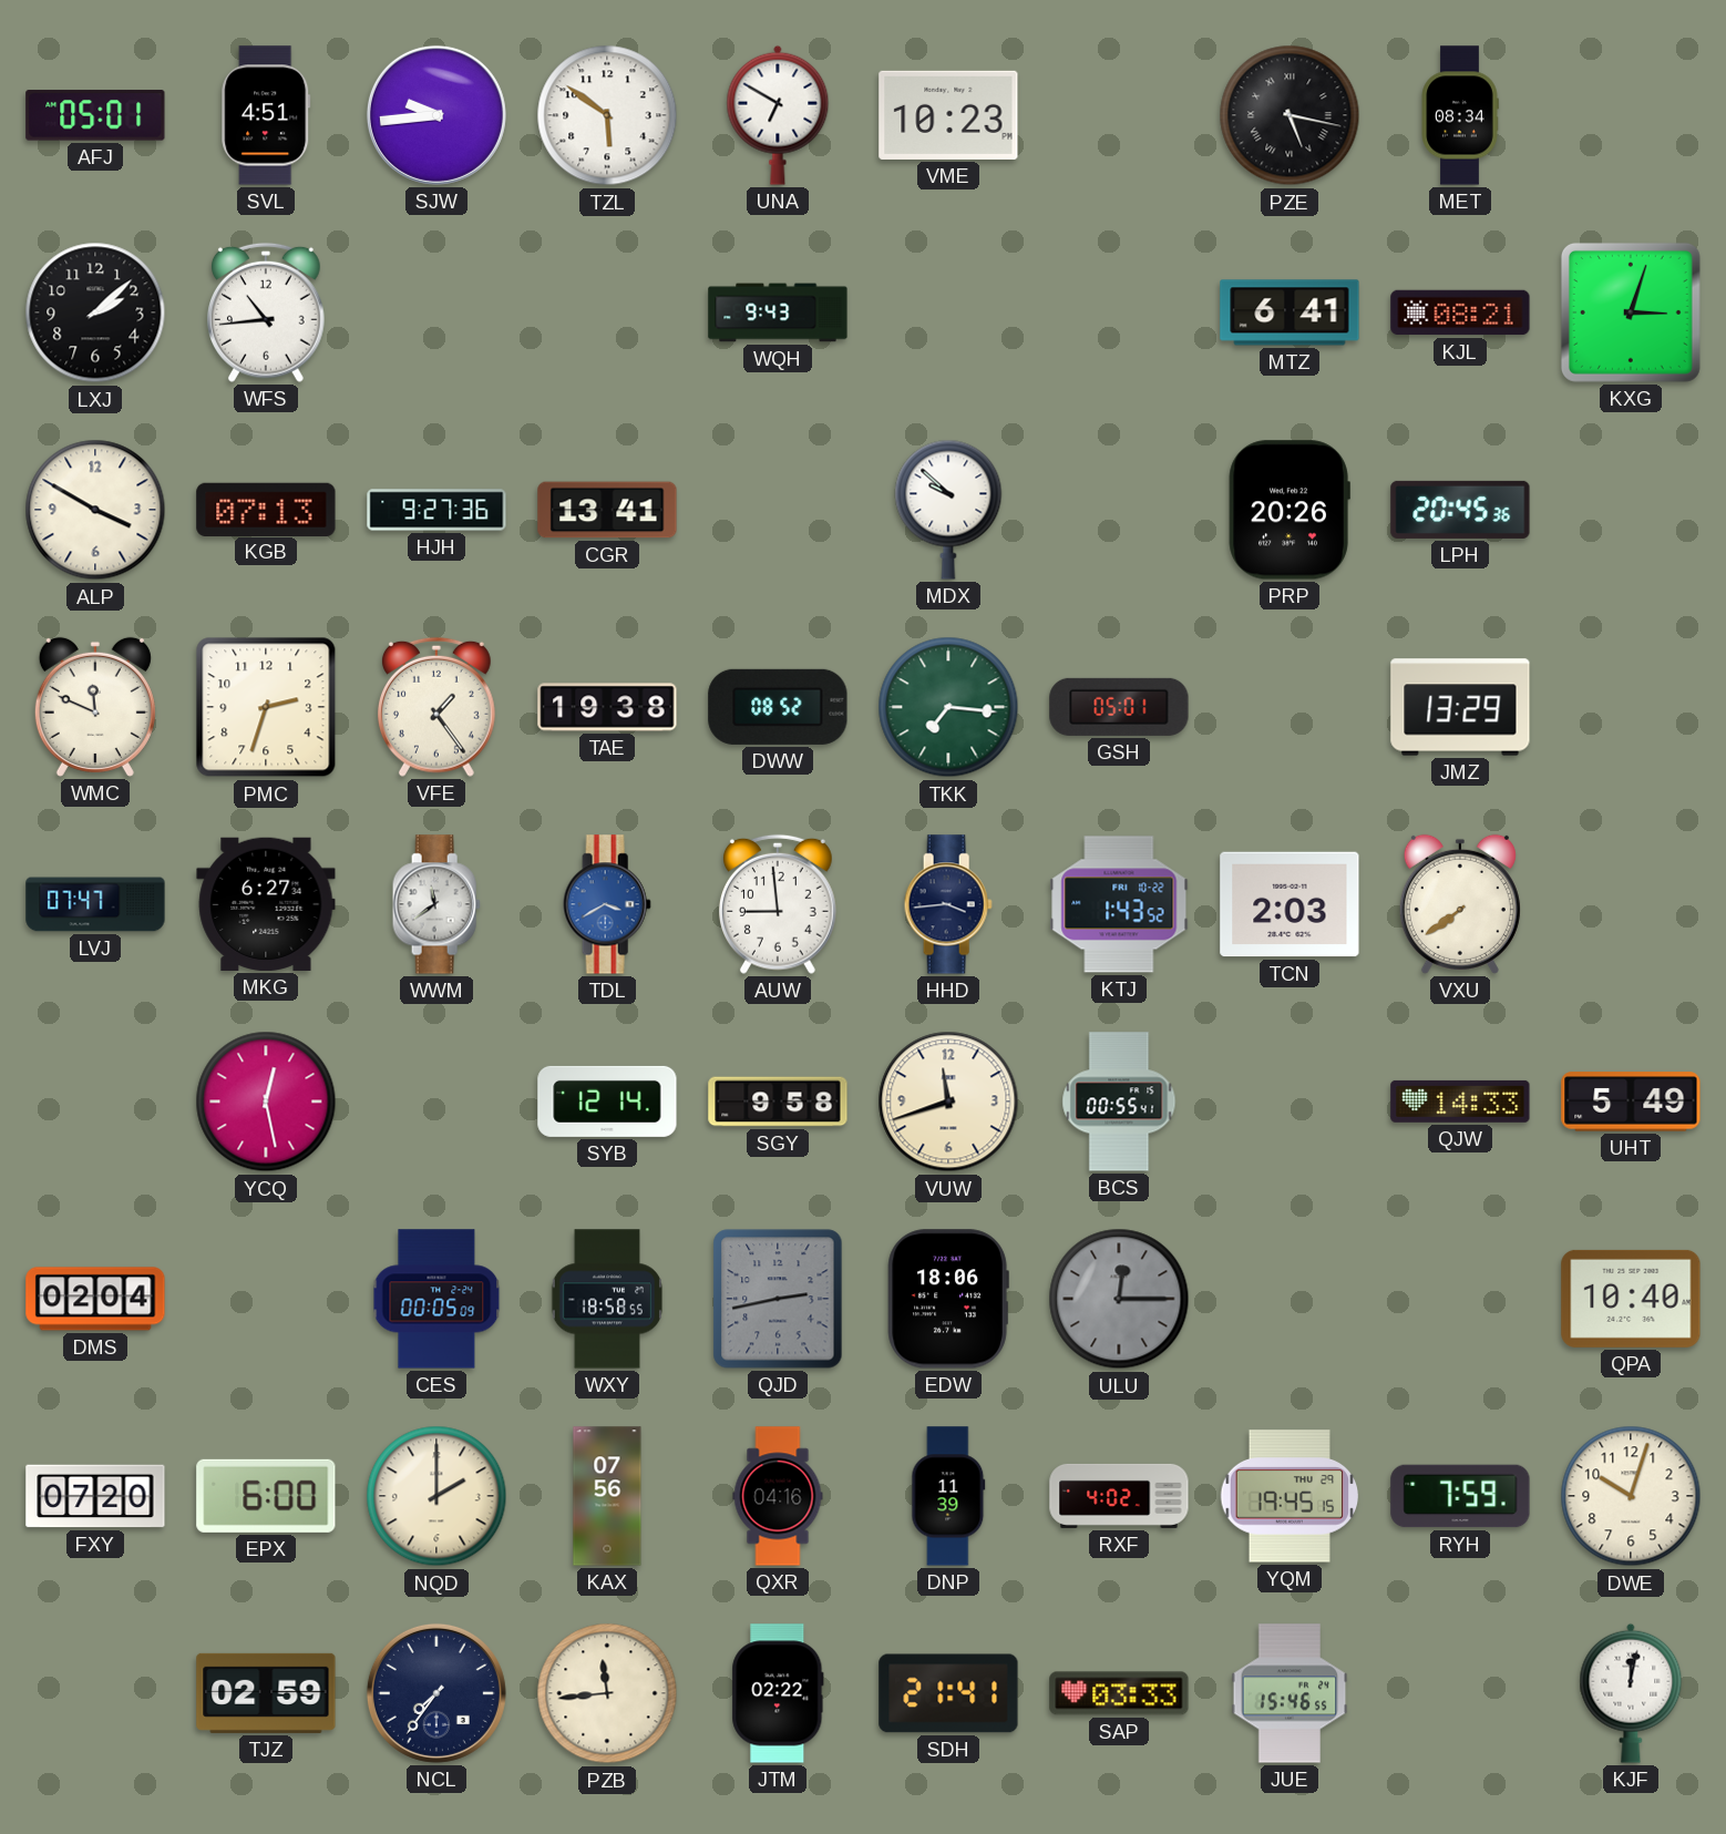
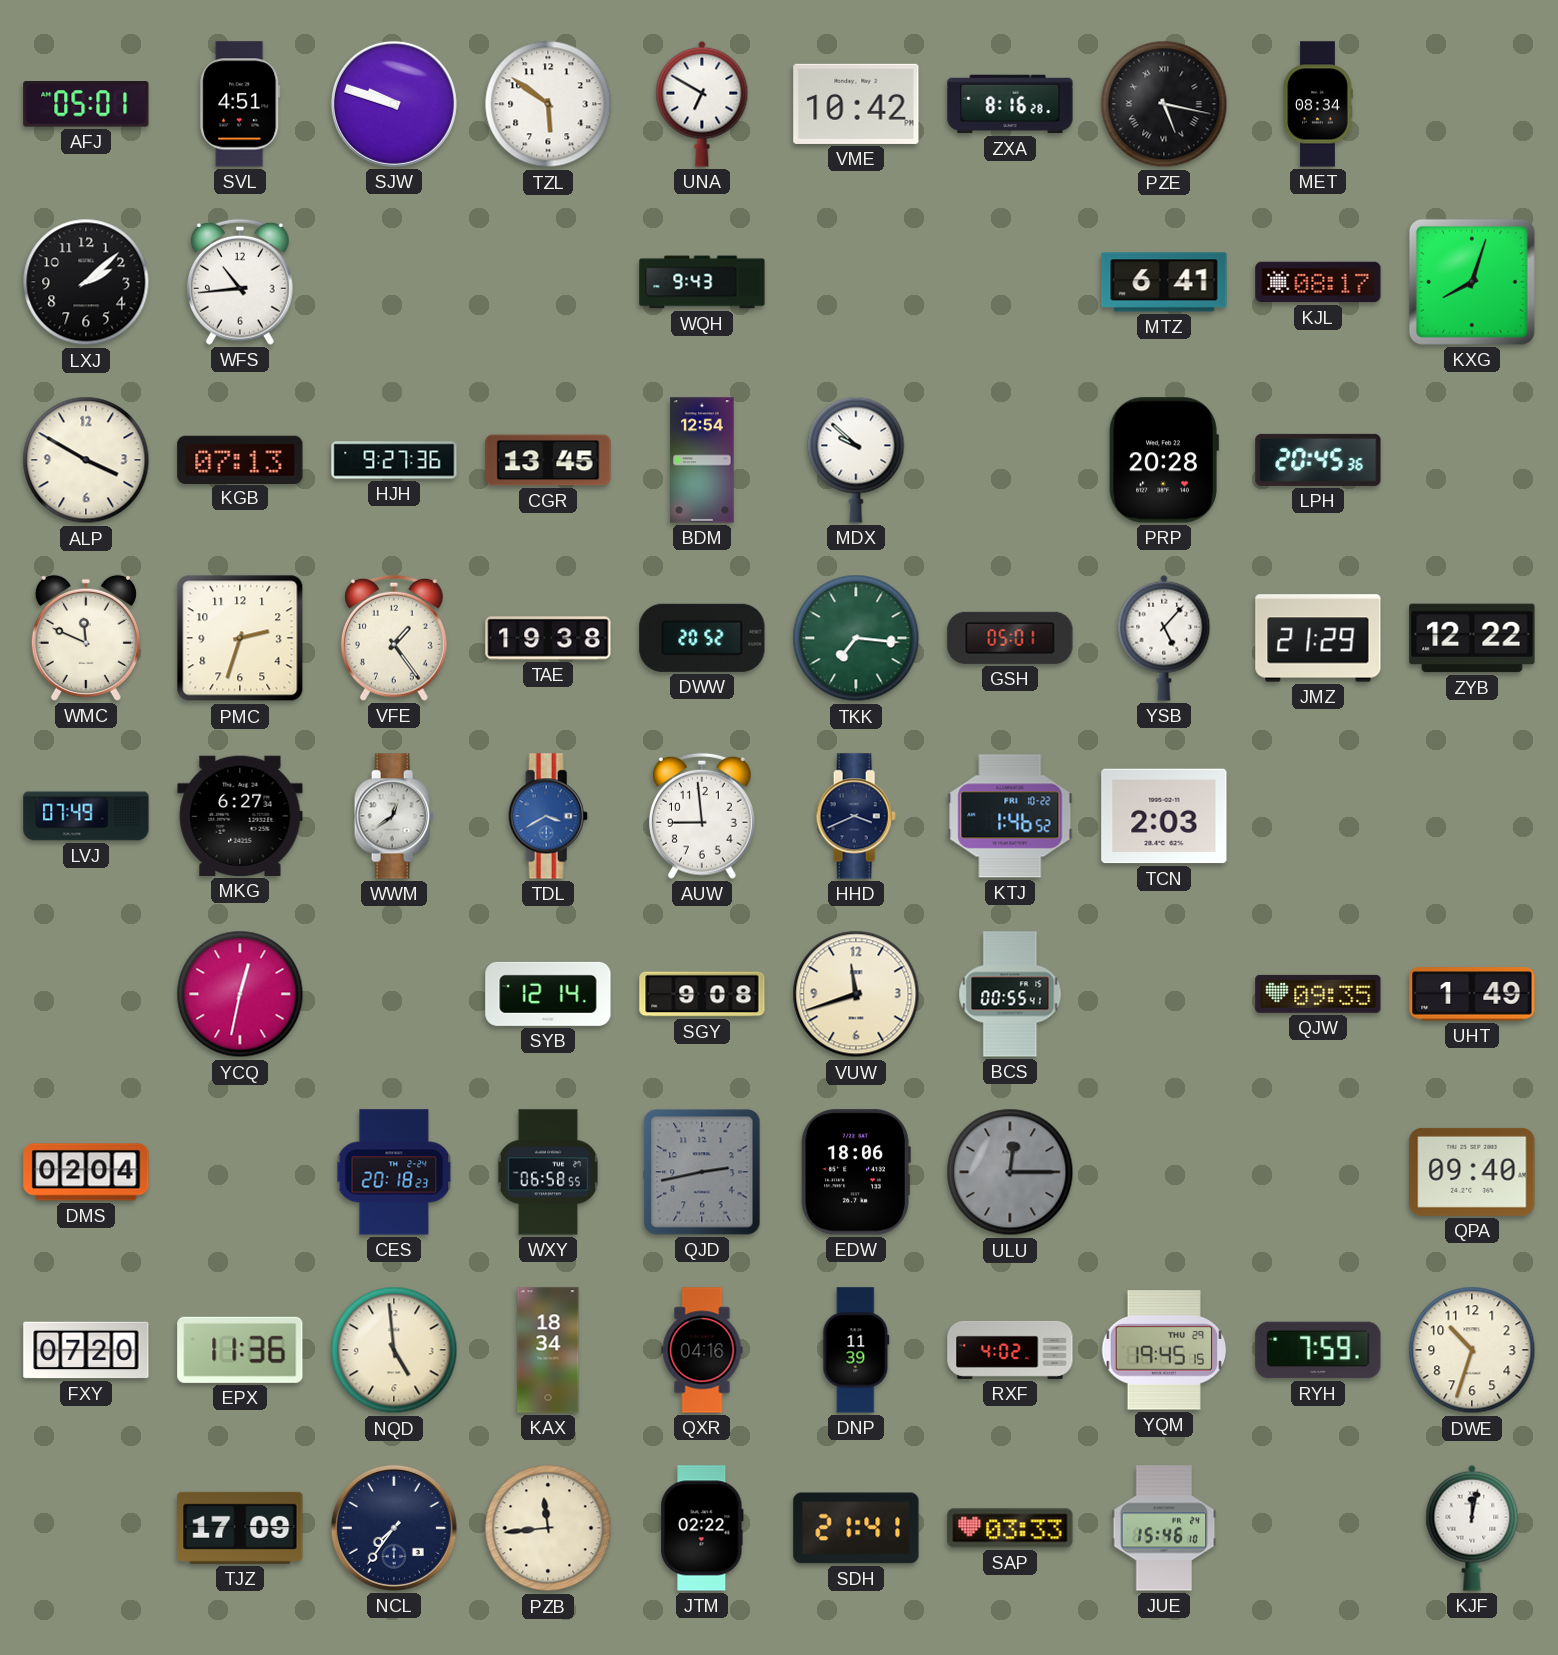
SJW: 9:44 -> 9:48
VME: 10:23 -> 10:42
ZXA: none -> 8:16
KJL: 08:21 -> 08:17
KXG: 3:03 -> 8:03
CGR: 13:41 -> 13:45
BDM: none -> 12:54
PRP: 20:26 -> 20:28
DWW: 08:52 -> 20:52
YSB: none -> 5:07
JMZ: 13:29 -> 21:29
ZYB: none -> 12:22
LVJ: 07:47 -> 07:49
WWM: 11:39 -> 12:39
HHD: 3:44 -> 3:41
KTJ: 1:43 -> 1:46
VXU: 7:39 -> none
YCQ: 12:28 -> 12:32
SGY: 9:58 -> 9:08
QJW: 14:33 -> 09:35
UHT: 5:49 -> 1:49
CES: 00:05 -> 20:18
WXY: 18:58 -> 06:58
QPA: 10:40 -> 09:40
EPX: 6:00 -> 11:36
NQD: 2:00 -> 4:59
KAX: 07:56 -> 18:34
DWE: 10:03 -> 10:33
TJZ: 02:59 -> 17:09
JUE: 15:46:55 -> 15:46:10
